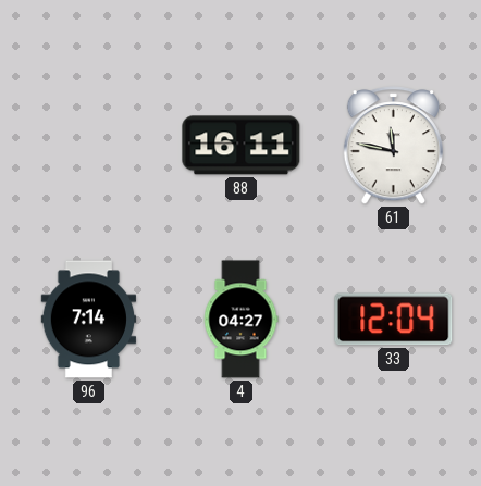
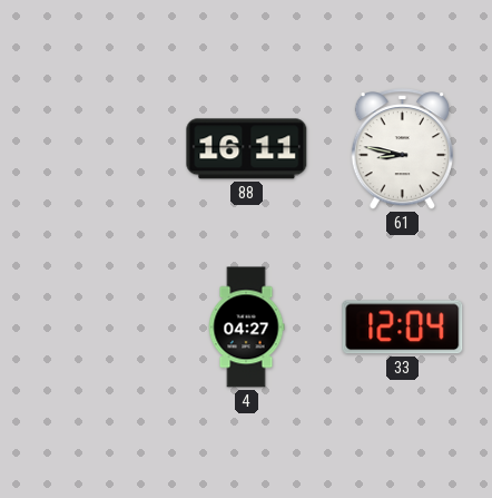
61: 11:47 -> 8:47
96: 7:14 -> none
